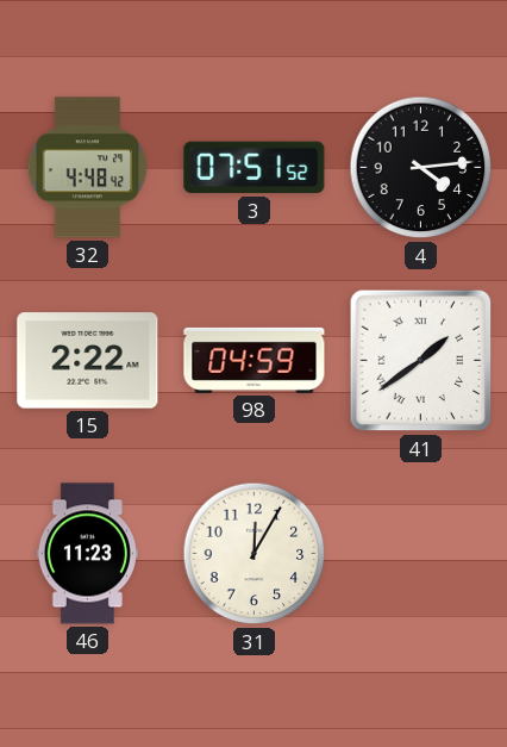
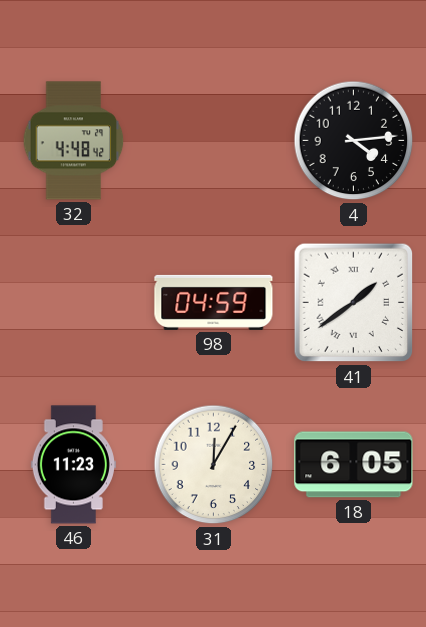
3: 07:51 -> none
15: 2:22 -> none
18: none -> 6:05
